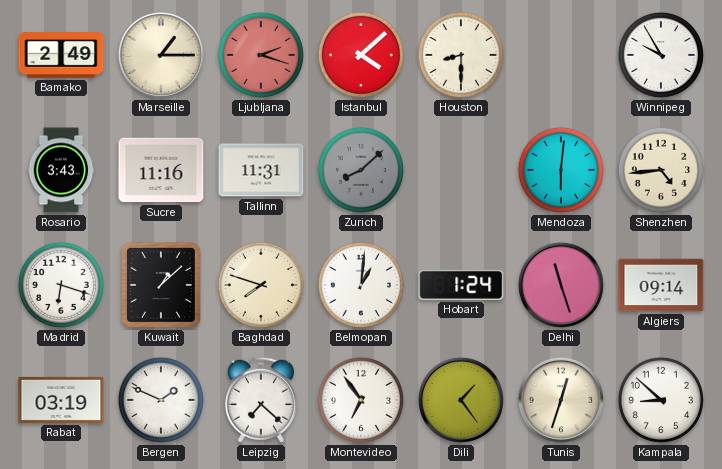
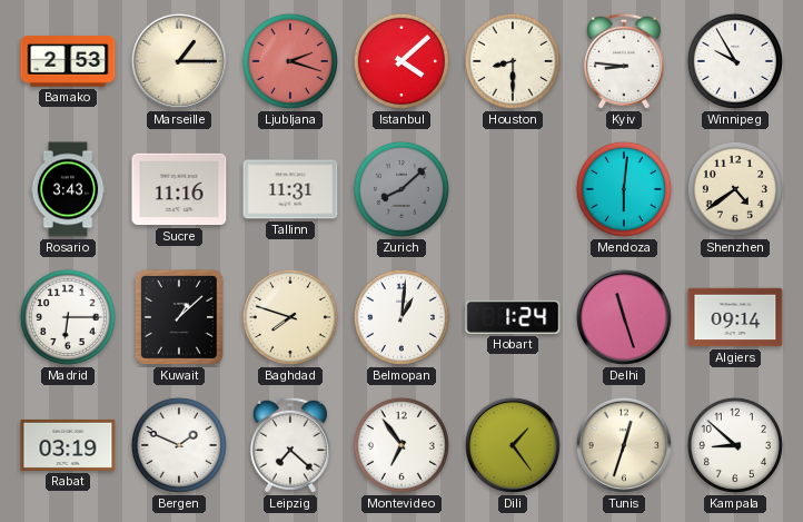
Bamako: 2:49 -> 2:53
Kyiv: none -> 8:46
Shenzhen: 4:44 -> 4:39
Madrid: 6:18 -> 6:15
